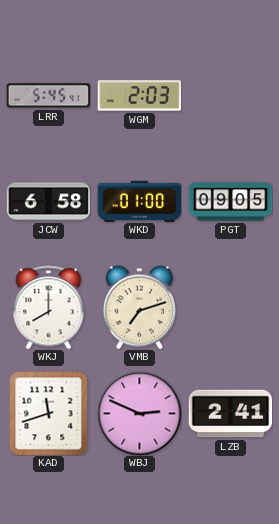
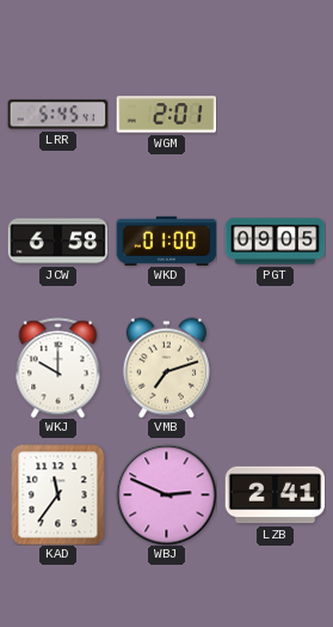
WGM: 2:03 -> 2:01
WKJ: 8:00 -> 10:00
KAD: 11:42 -> 11:36
